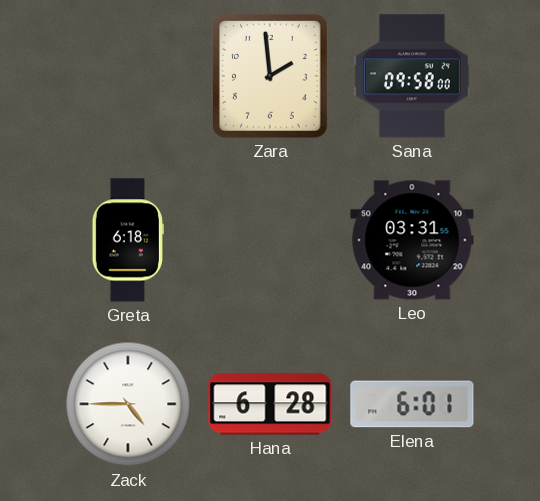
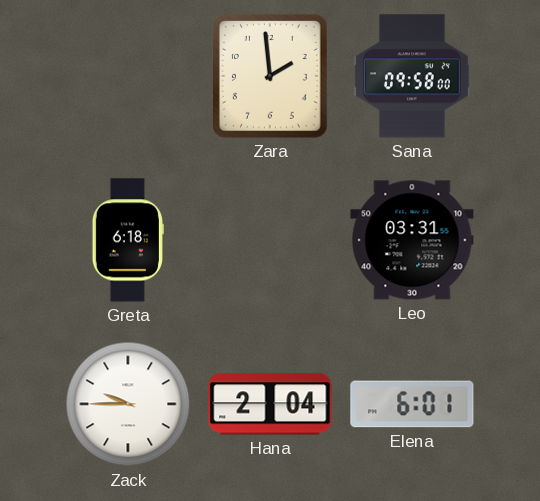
Zack: 4:45 -> 9:45
Hana: 6:28 -> 2:04
